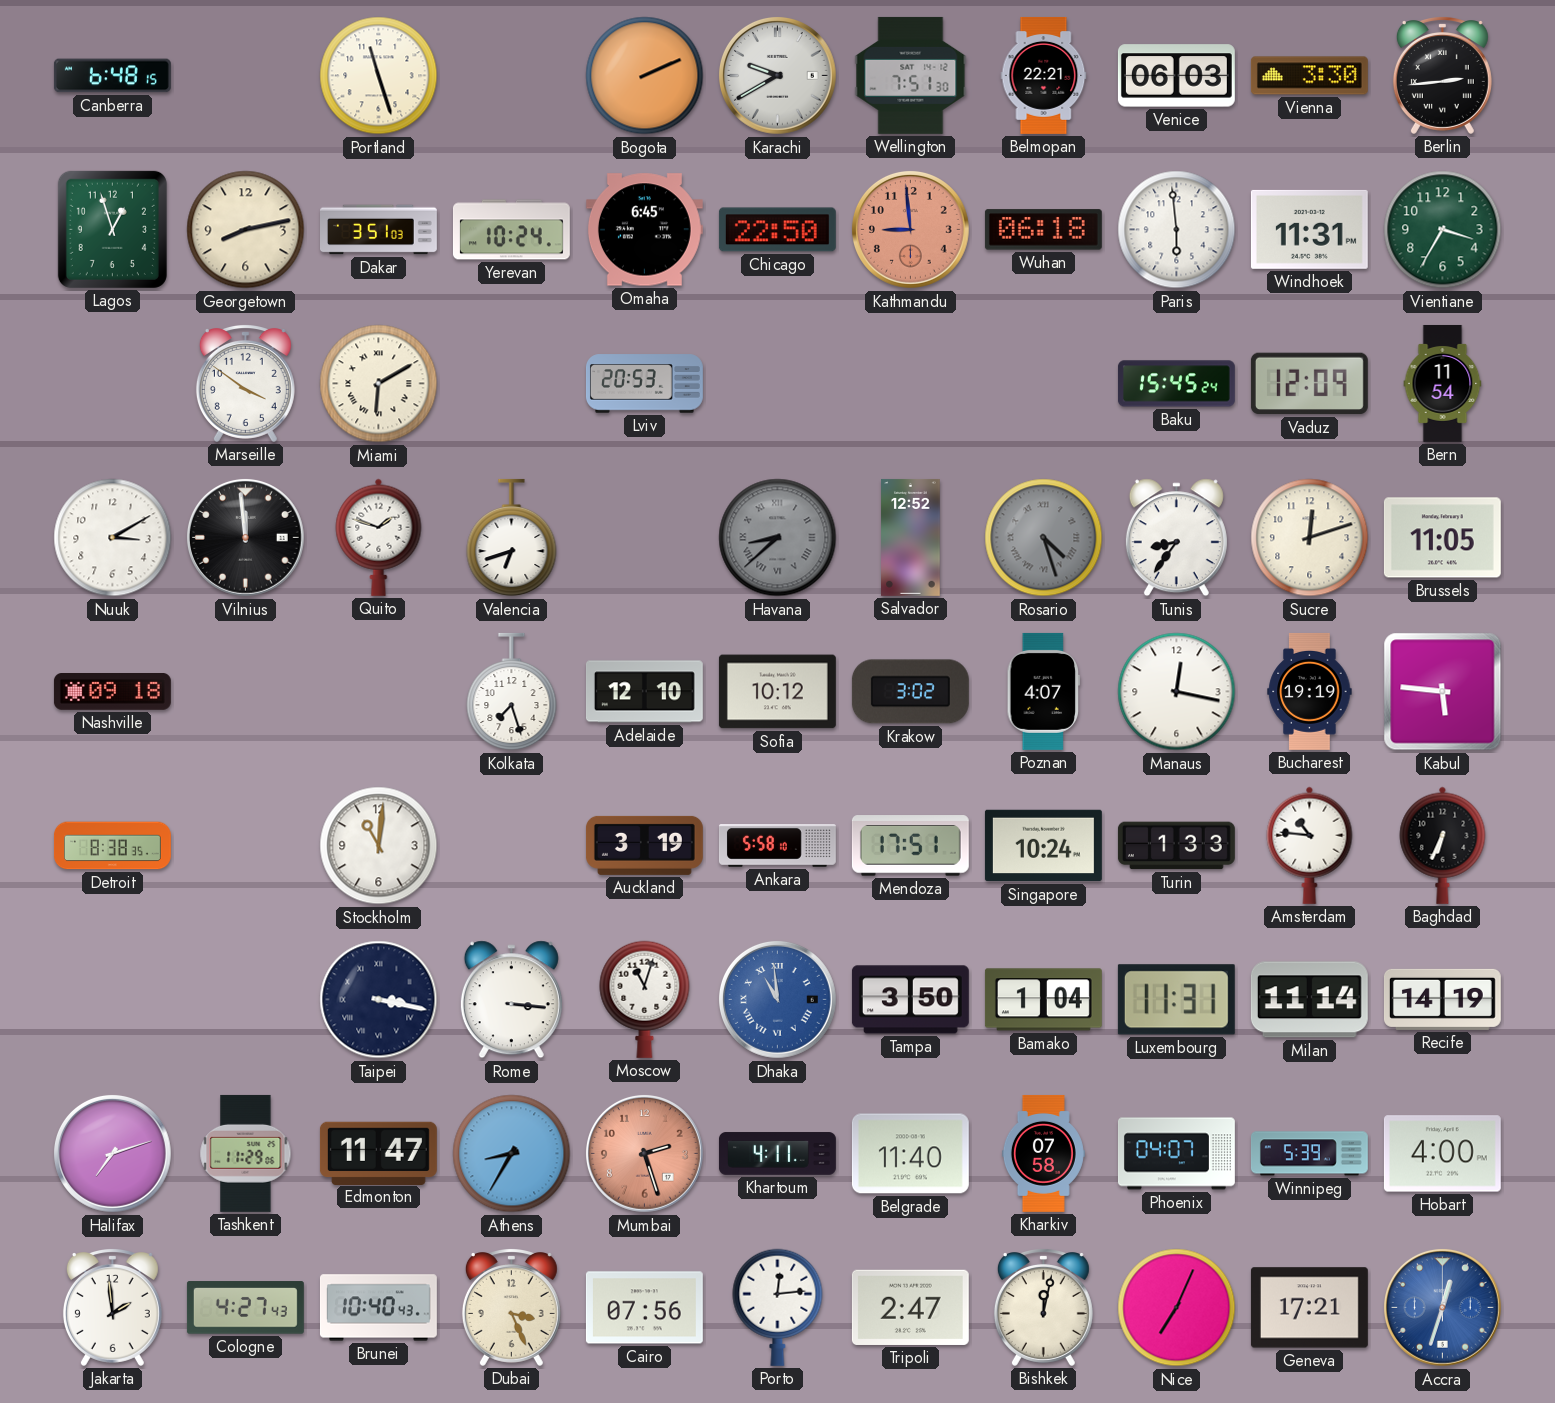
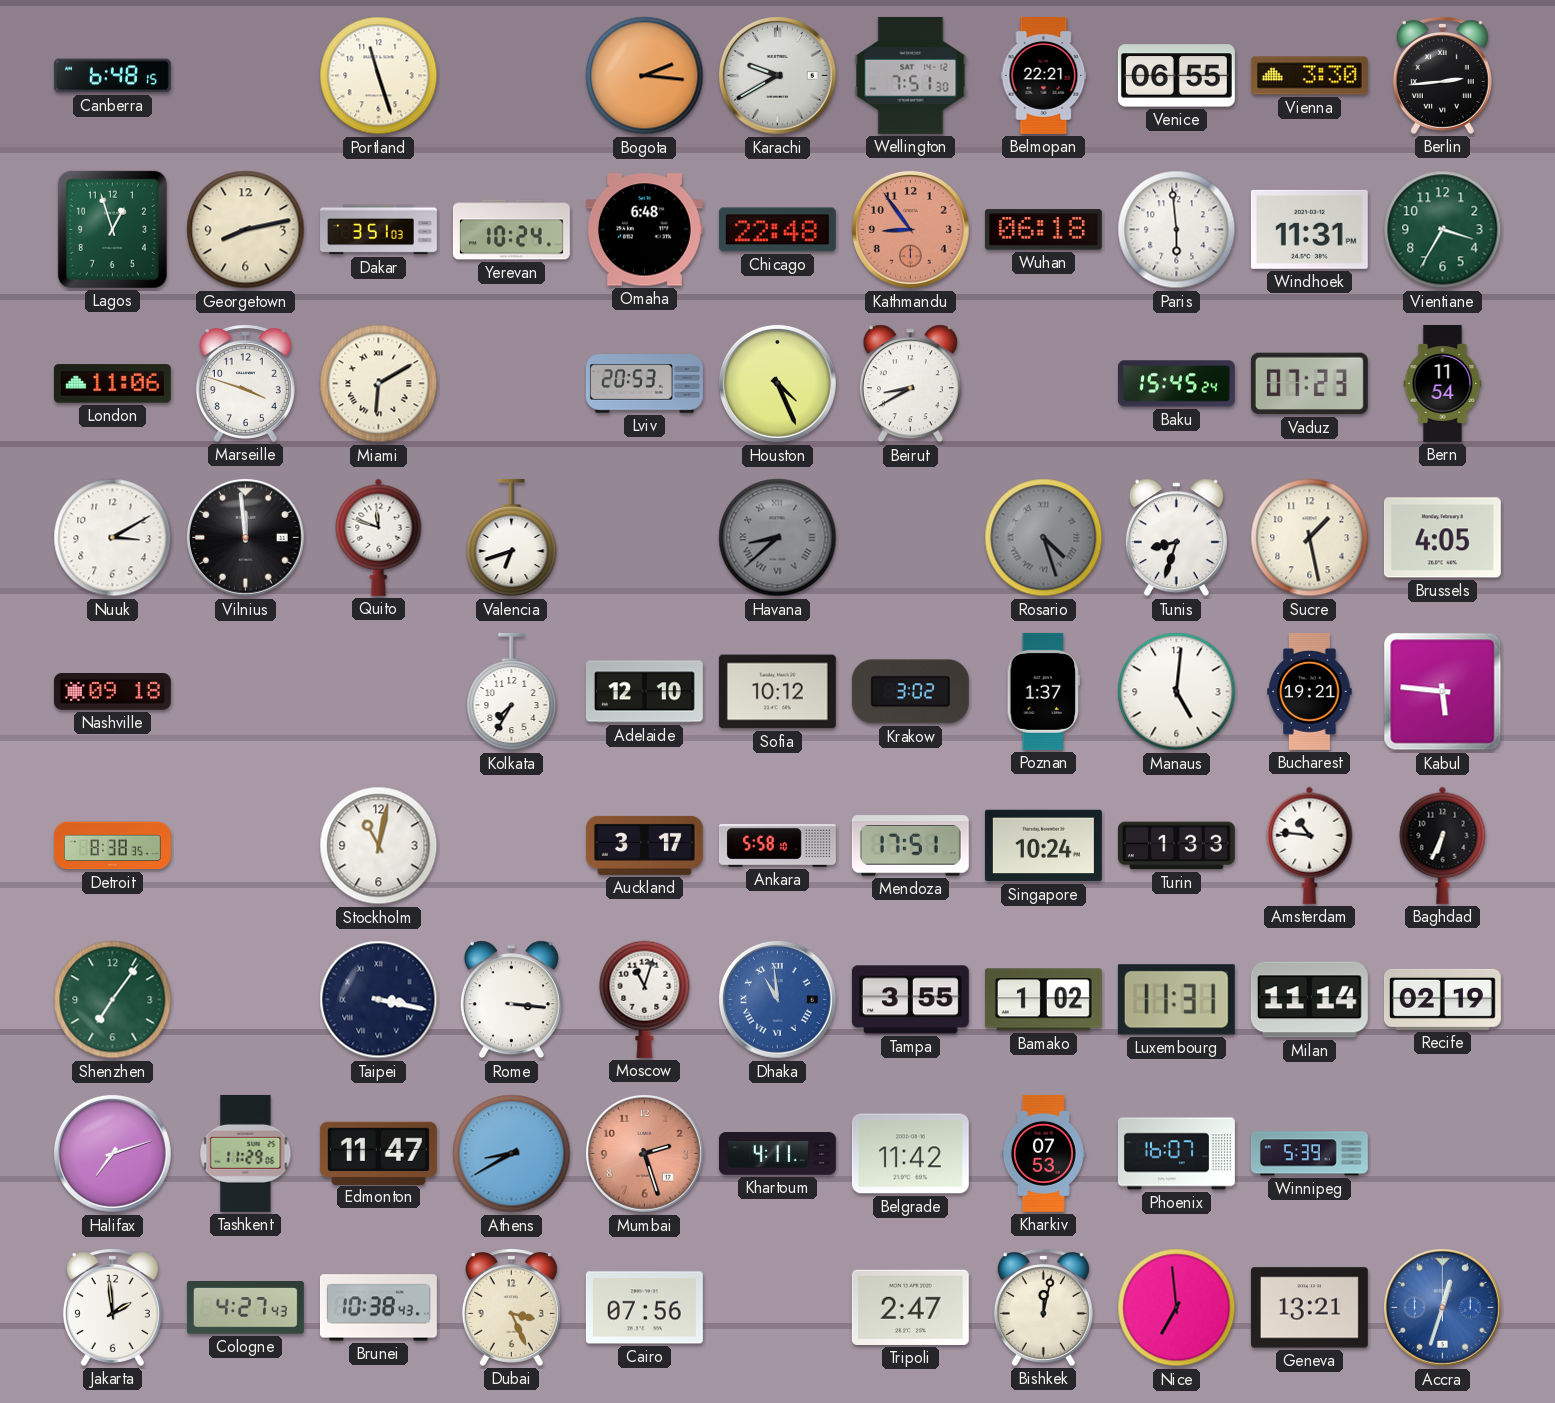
Bogota: 2:11 -> 2:16
Venice: 06:03 -> 06:55
Omaha: 6:45 -> 6:48
Chicago: 22:50 -> 22:48
Kathmandu: 8:59 -> 8:54
London: none -> 11:06
Marseille: 3:51 -> 3:48
Houston: none -> 4:26
Beirut: none -> 8:40
Vaduz: 12:09 -> 07:23
Quito: 1:48 -> 11:48
Salvador: 12:52 -> none
Tunis: 8:36 -> 8:33
Sucre: 12:12 -> 1:28
Brussels: 11:05 -> 4:05
Kolkata: 7:27 -> 7:35
Poznan: 4:07 -> 1:37
Manaus: 12:17 -> 5:01
Bucharest: 19:19 -> 19:21
Stockholm: 11:01 -> 11:02
Auckland: 3:19 -> 3:17
Shenzhen: none -> 7:06
Tampa: 3:50 -> 3:55
Bamako: 1:04 -> 1:02
Recife: 14:19 -> 02:19
Athens: 8:35 -> 8:40
Belgrade: 11:40 -> 11:42
Kharkiv: 07:58 -> 07:53
Phoenix: 04:07 -> 16:07
Hobart: 4:00 -> none
Brunei: 10:40 -> 10:38
Porto: 12:14 -> none
Nice: 7:04 -> 6:59
Geneva: 17:21 -> 13:21
